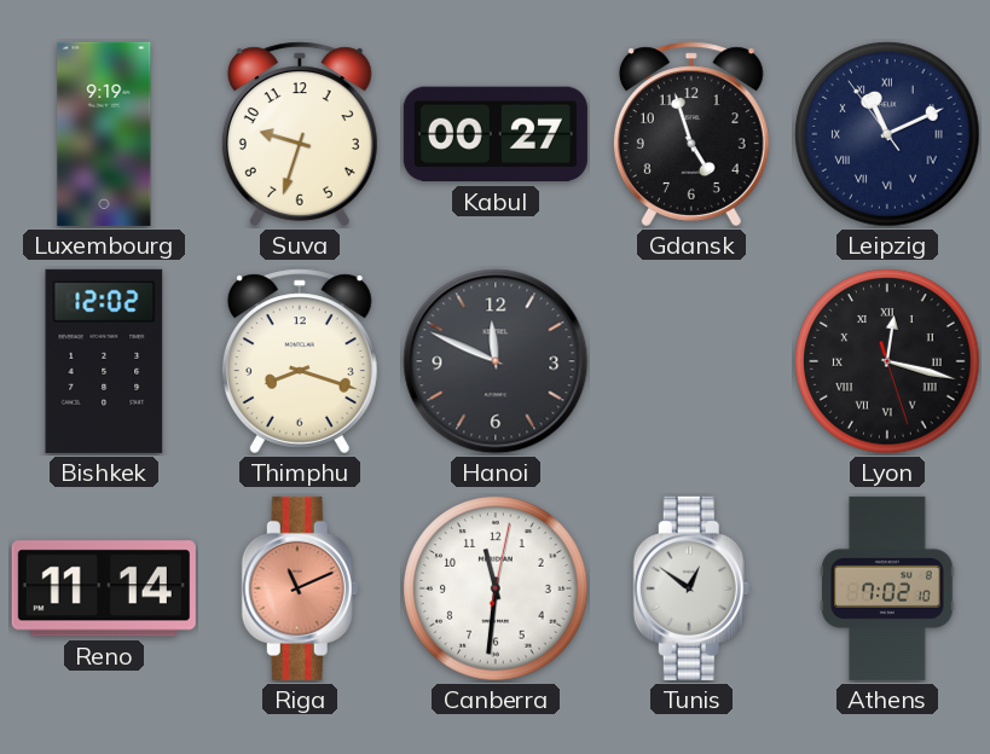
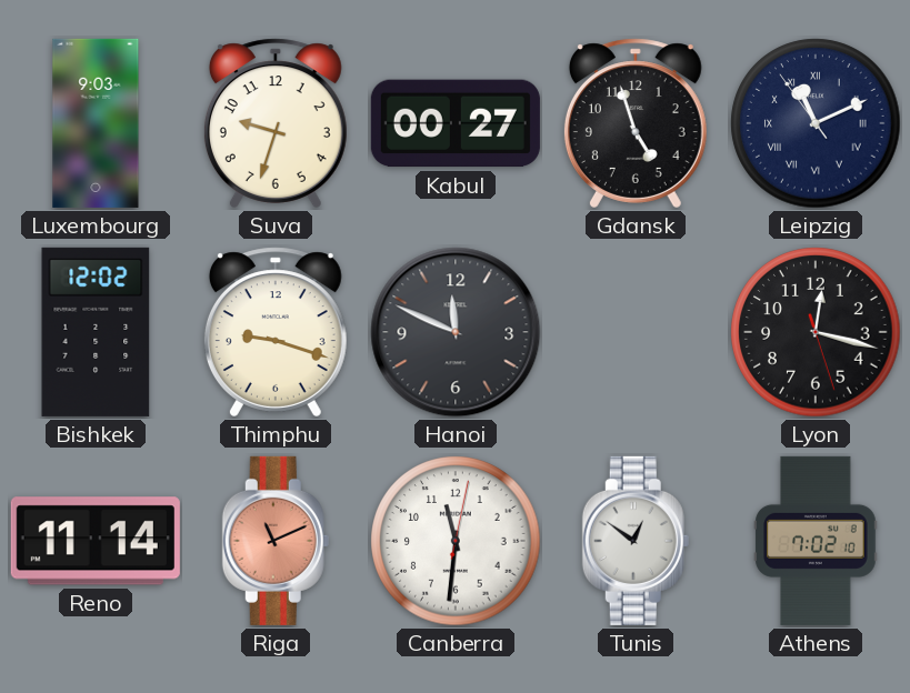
Luxembourg: 9:19 -> 9:03
Thimphu: 8:18 -> 9:18
Lyon numerals: Roman -> Arabic
